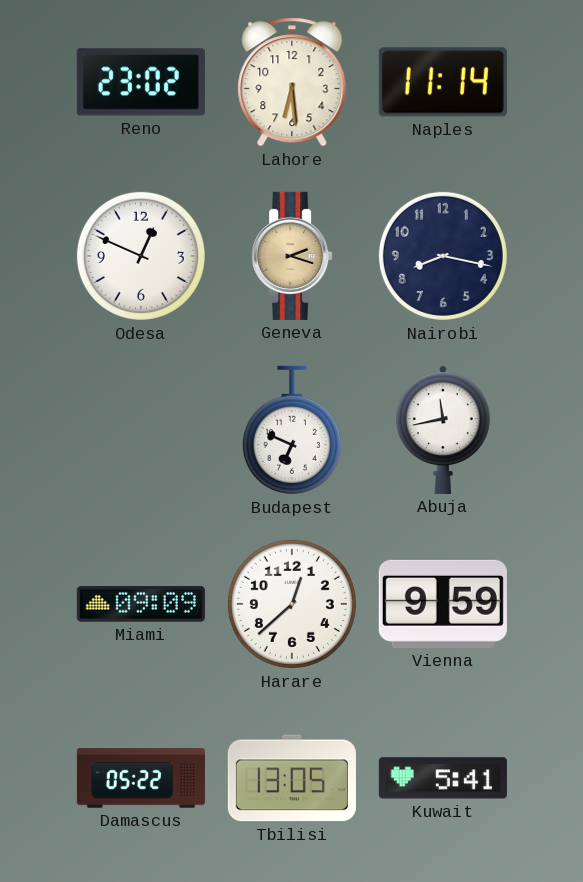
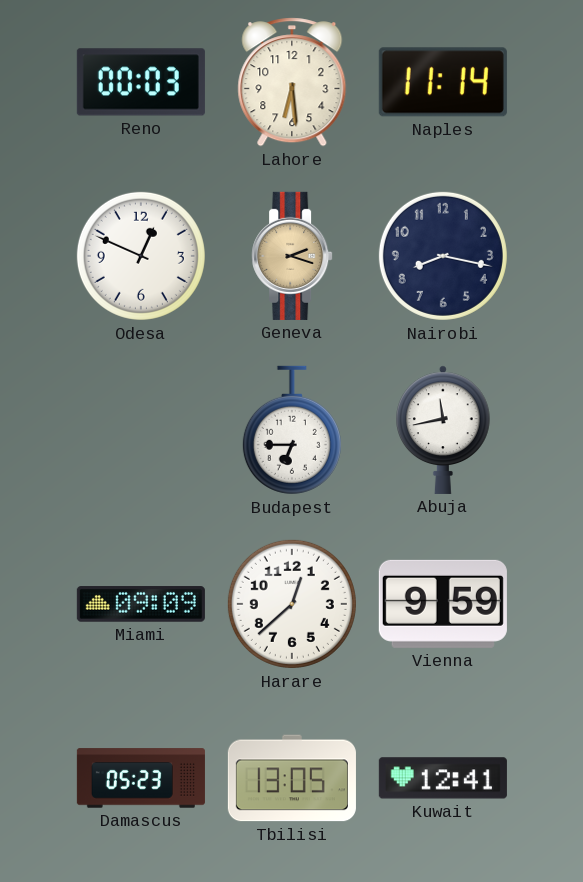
Reno: 23:02 -> 00:03
Budapest: 6:49 -> 6:45
Damascus: 05:22 -> 05:23
Kuwait: 5:41 -> 12:41
